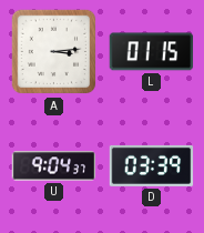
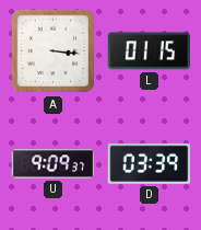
A: 3:14 -> 3:16
U: 9:04 -> 9:09
